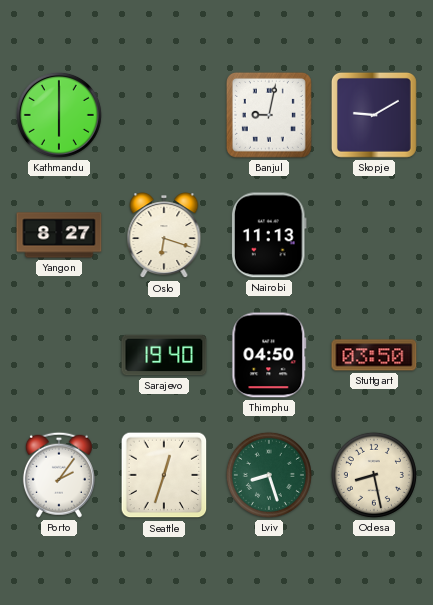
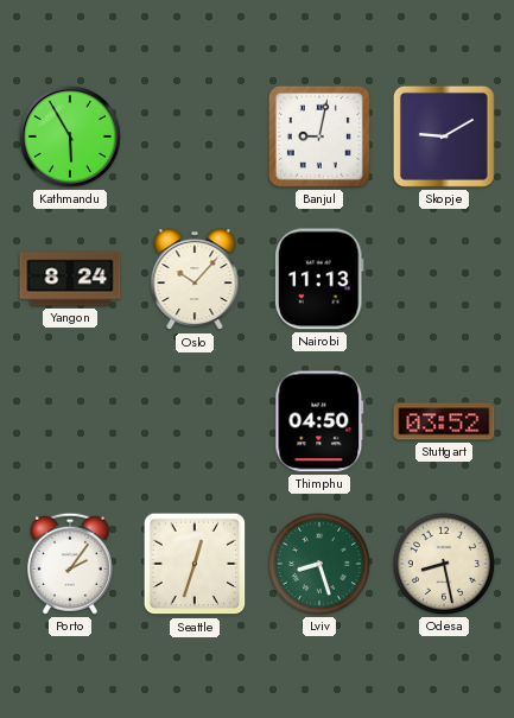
Kathmandu: 6:00 -> 5:55
Yangon: 8:27 -> 8:24
Oslo: 6:18 -> 10:07
Sarajevo: 19:40 -> none
Stuttgart: 03:50 -> 03:52
